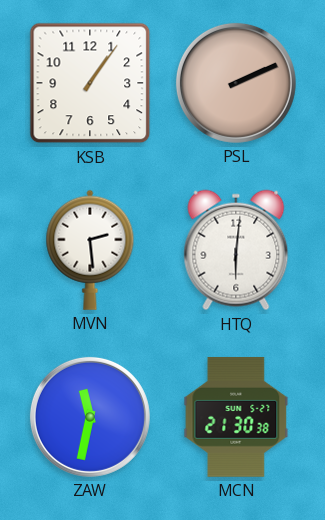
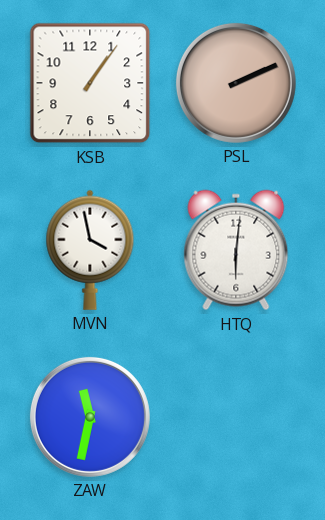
MVN: 2:29 -> 3:58
MCN: 21:30 -> none
